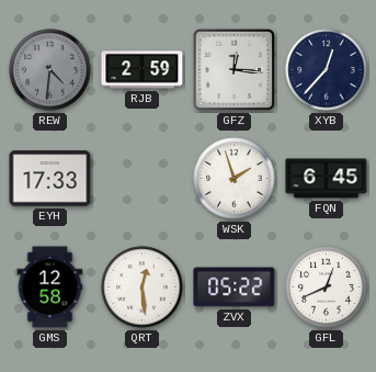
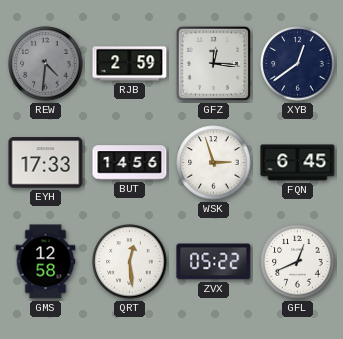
XYB: 12:37 -> 12:39
BUT: none -> 14:56
WSK: 1:57 -> 2:57
